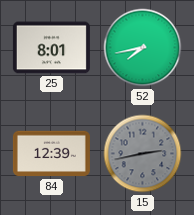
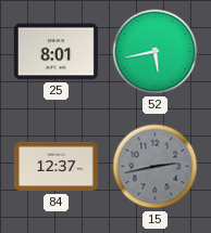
52: 7:43 -> 5:43
84: 12:39 -> 12:37
